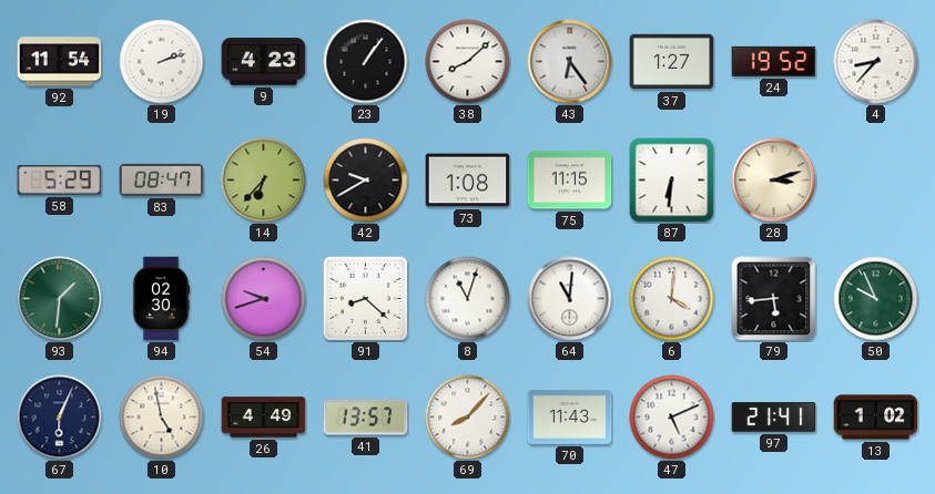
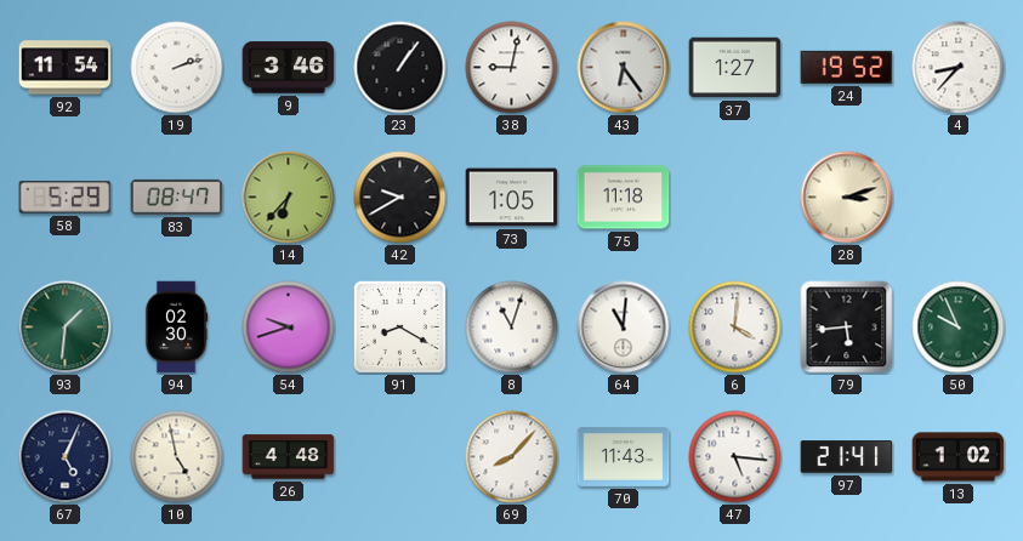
9: 4:23 -> 3:46
38: 8:08 -> 9:02
73: 1:08 -> 1:05
75: 11:15 -> 11:18
87: 6:31 -> none
91: 8:22 -> 8:20
67: 6:04 -> 5:04
26: 4:49 -> 4:48
41: 13:57 -> none
47: 5:11 -> 5:16
